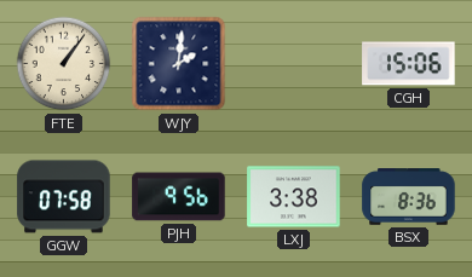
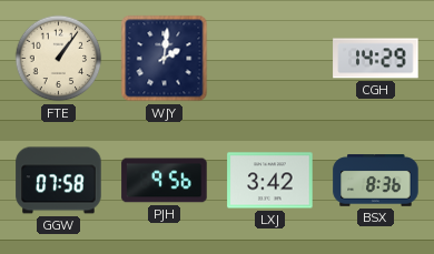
CGH: 15:06 -> 14:29
LXJ: 3:38 -> 3:42
